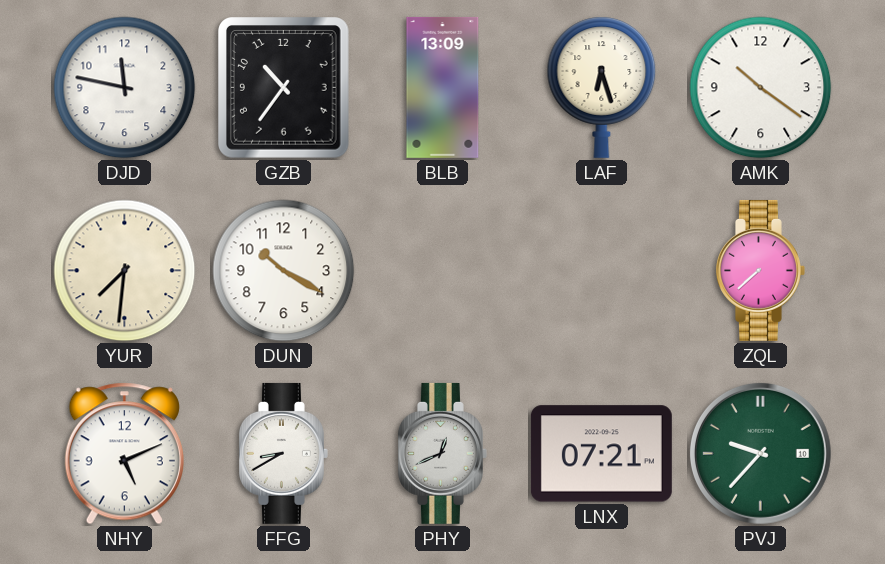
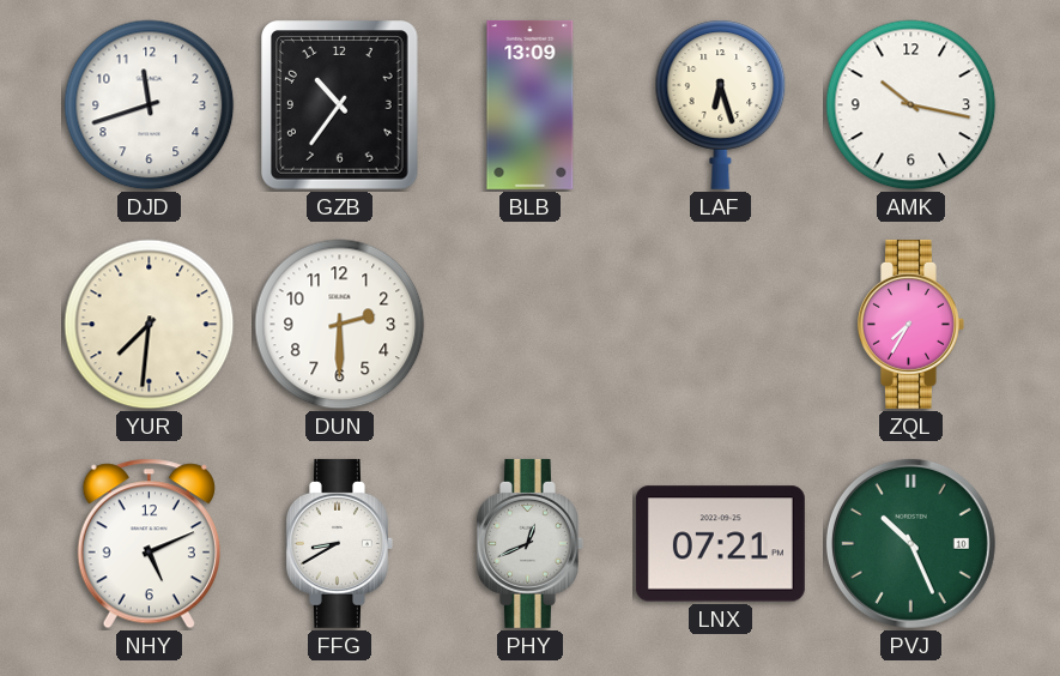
DJD: 11:47 -> 11:42
AMK: 10:21 -> 10:17
DUN: 10:20 -> 2:30
ZQL: 7:38 -> 7:35
PVJ: 9:37 -> 10:26
